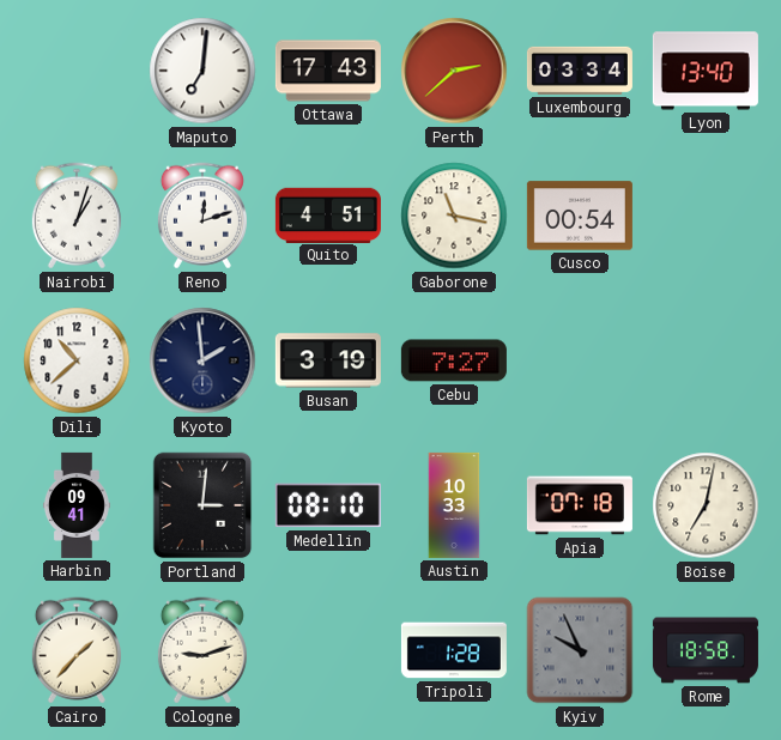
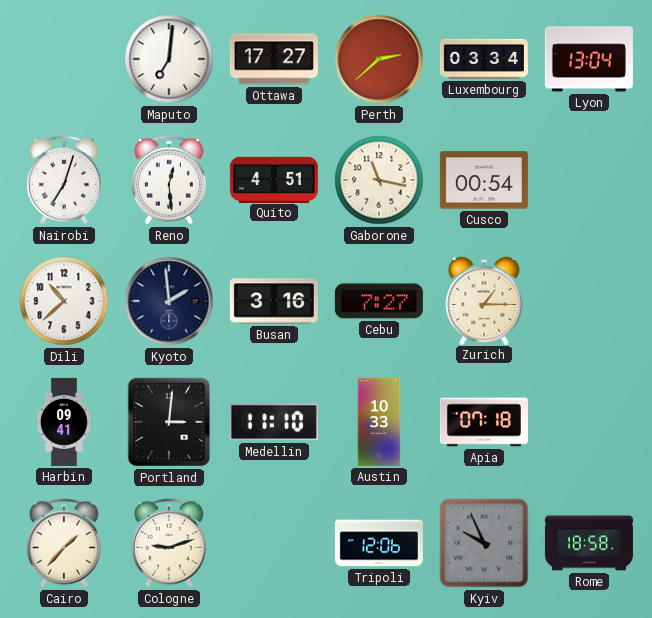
Ottawa: 17:43 -> 17:27
Lyon: 13:40 -> 13:04
Nairobi: 1:03 -> 7:03
Reno: 12:12 -> 12:29
Busan: 3:19 -> 3:16
Zurich: none -> 1:15
Medellin: 08:10 -> 11:10
Boise: 7:02 -> none
Tripoli: 1:28 -> 12:06
